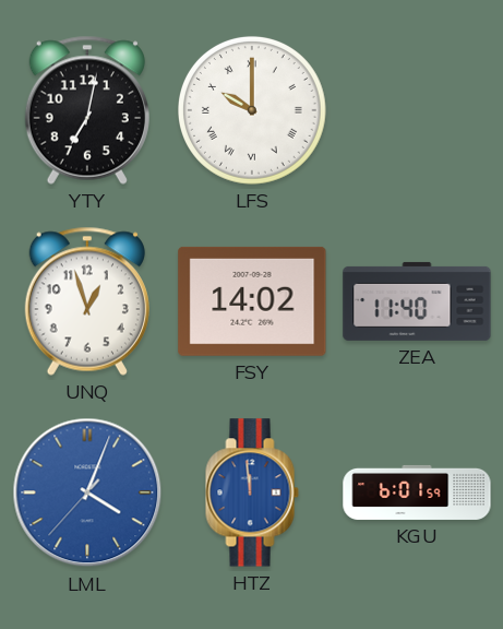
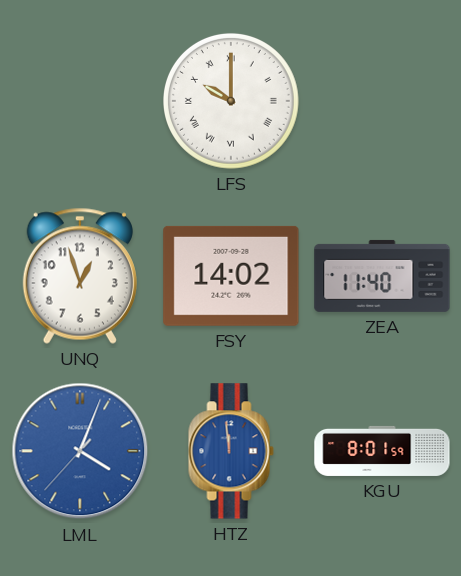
YTY: 7:02 -> none
KGU: 6:01 -> 8:01
